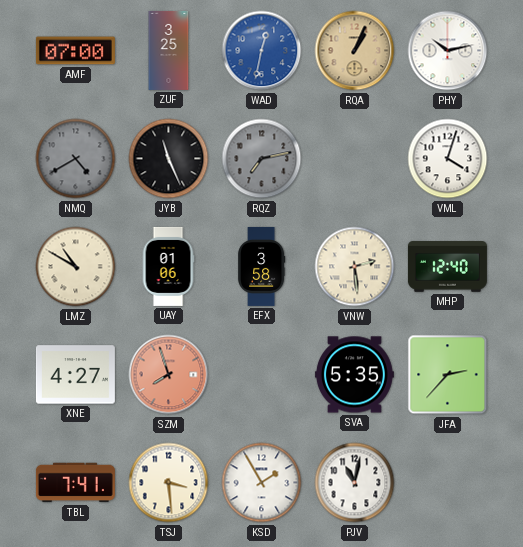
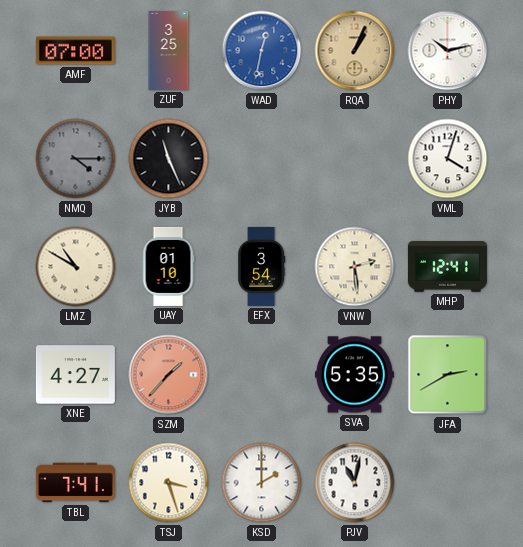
NMQ: 4:40 -> 4:15
RQZ: 7:13 -> none
UAY: 01:06 -> 01:10
EFX: 3:58 -> 3:54
MHP: 12:40 -> 12:41
SZM: 7:57 -> 1:37
JFA: 2:37 -> 2:40
TSJ: 3:29 -> 3:27
KSD: 1:55 -> 2:00
